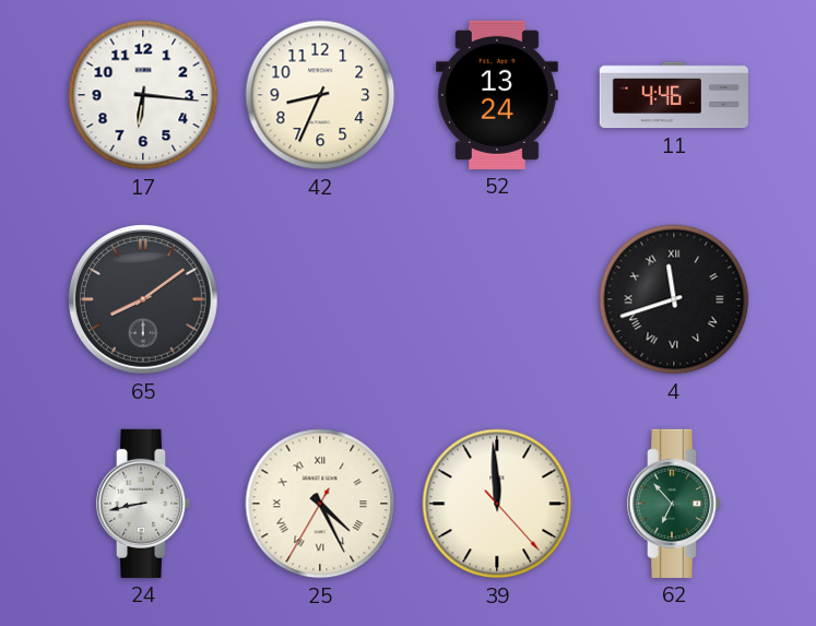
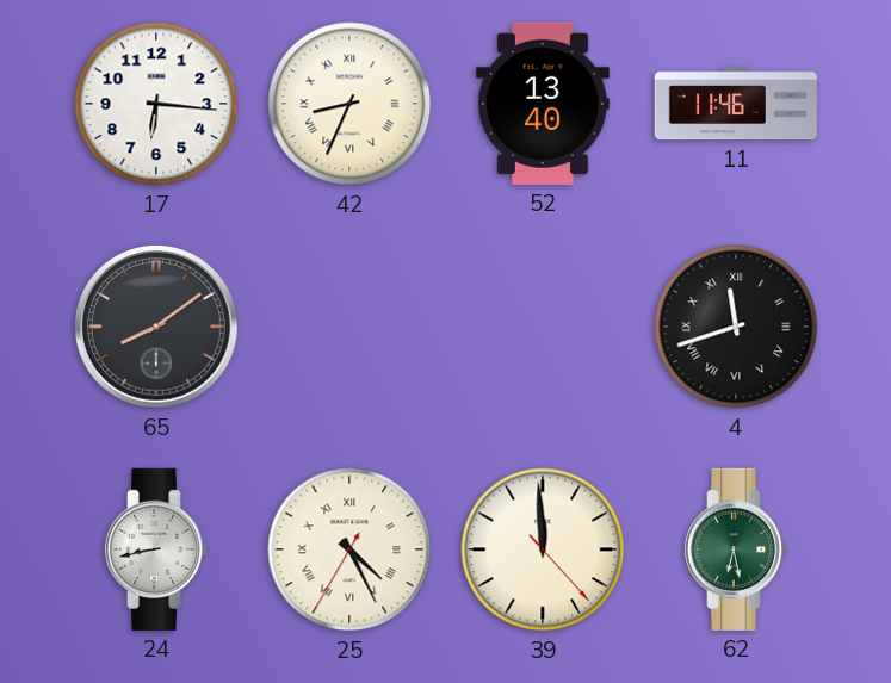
42 numerals: Arabic -> Roman
52: 13:24 -> 13:40
11: 4:46 -> 11:46
62: 6:53 -> 6:28
